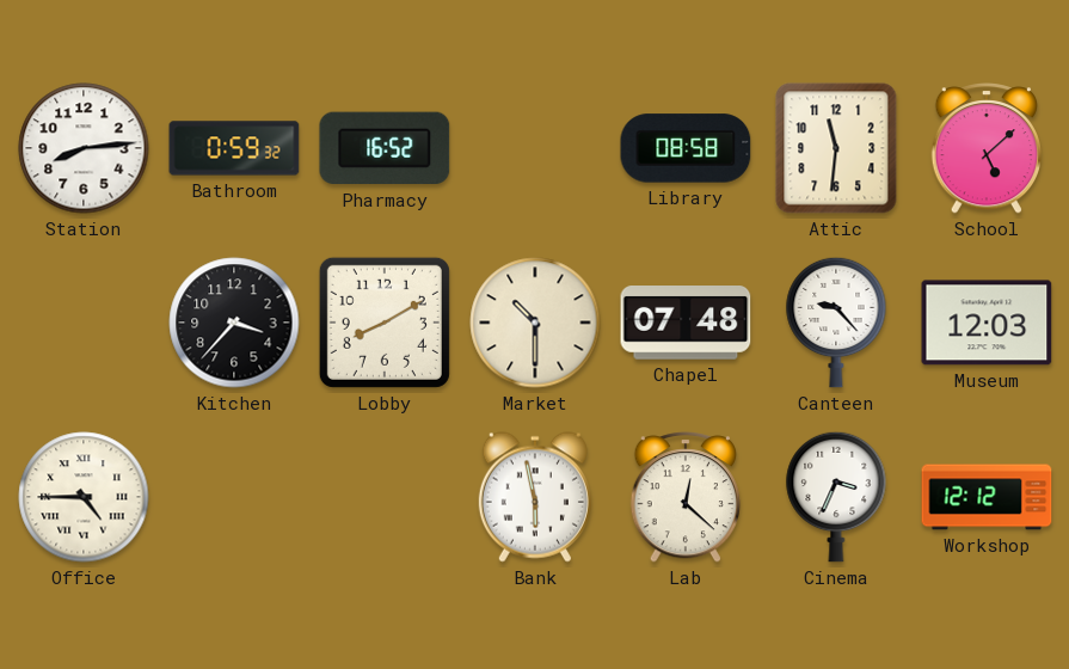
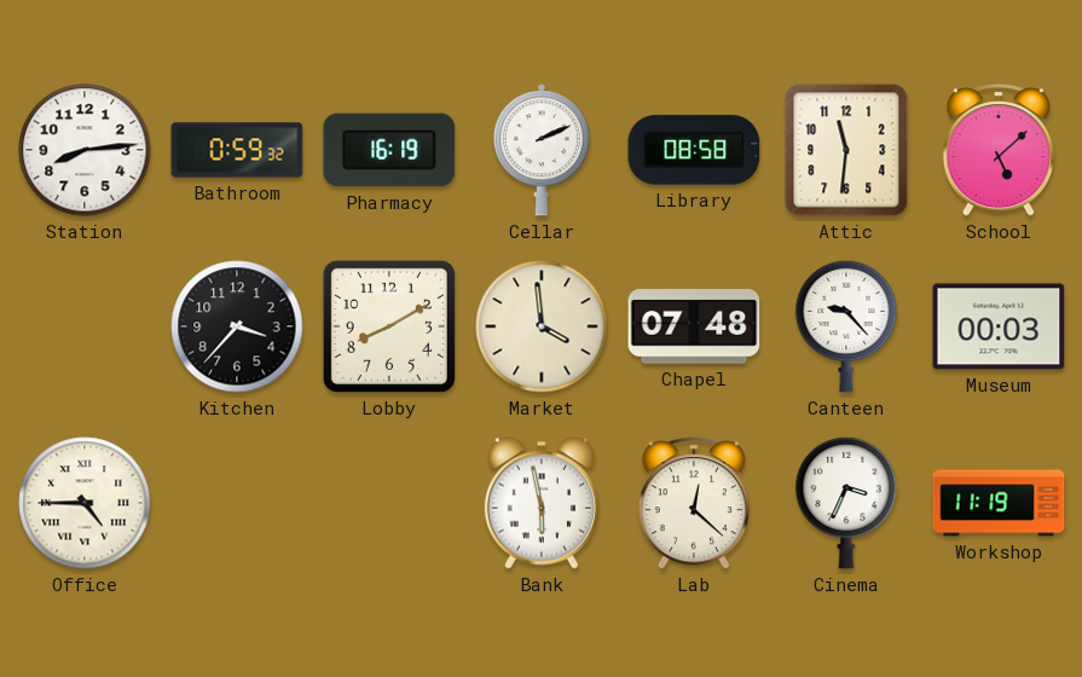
Pharmacy: 16:52 -> 16:19
Cellar: none -> 2:11
Market: 10:30 -> 3:59
Museum: 12:03 -> 00:03
Workshop: 12:12 -> 11:19
